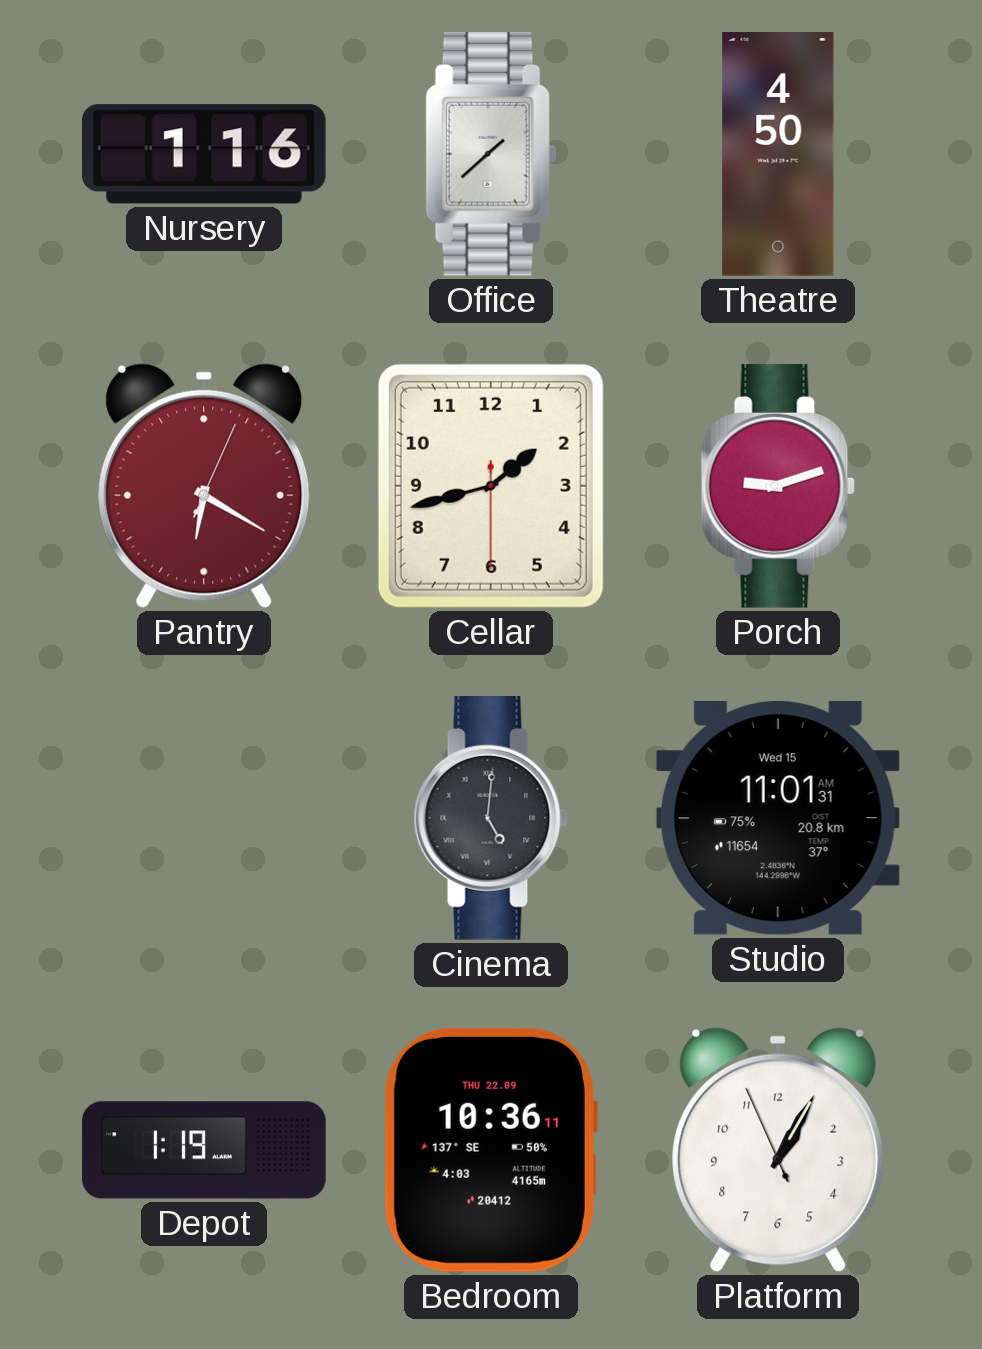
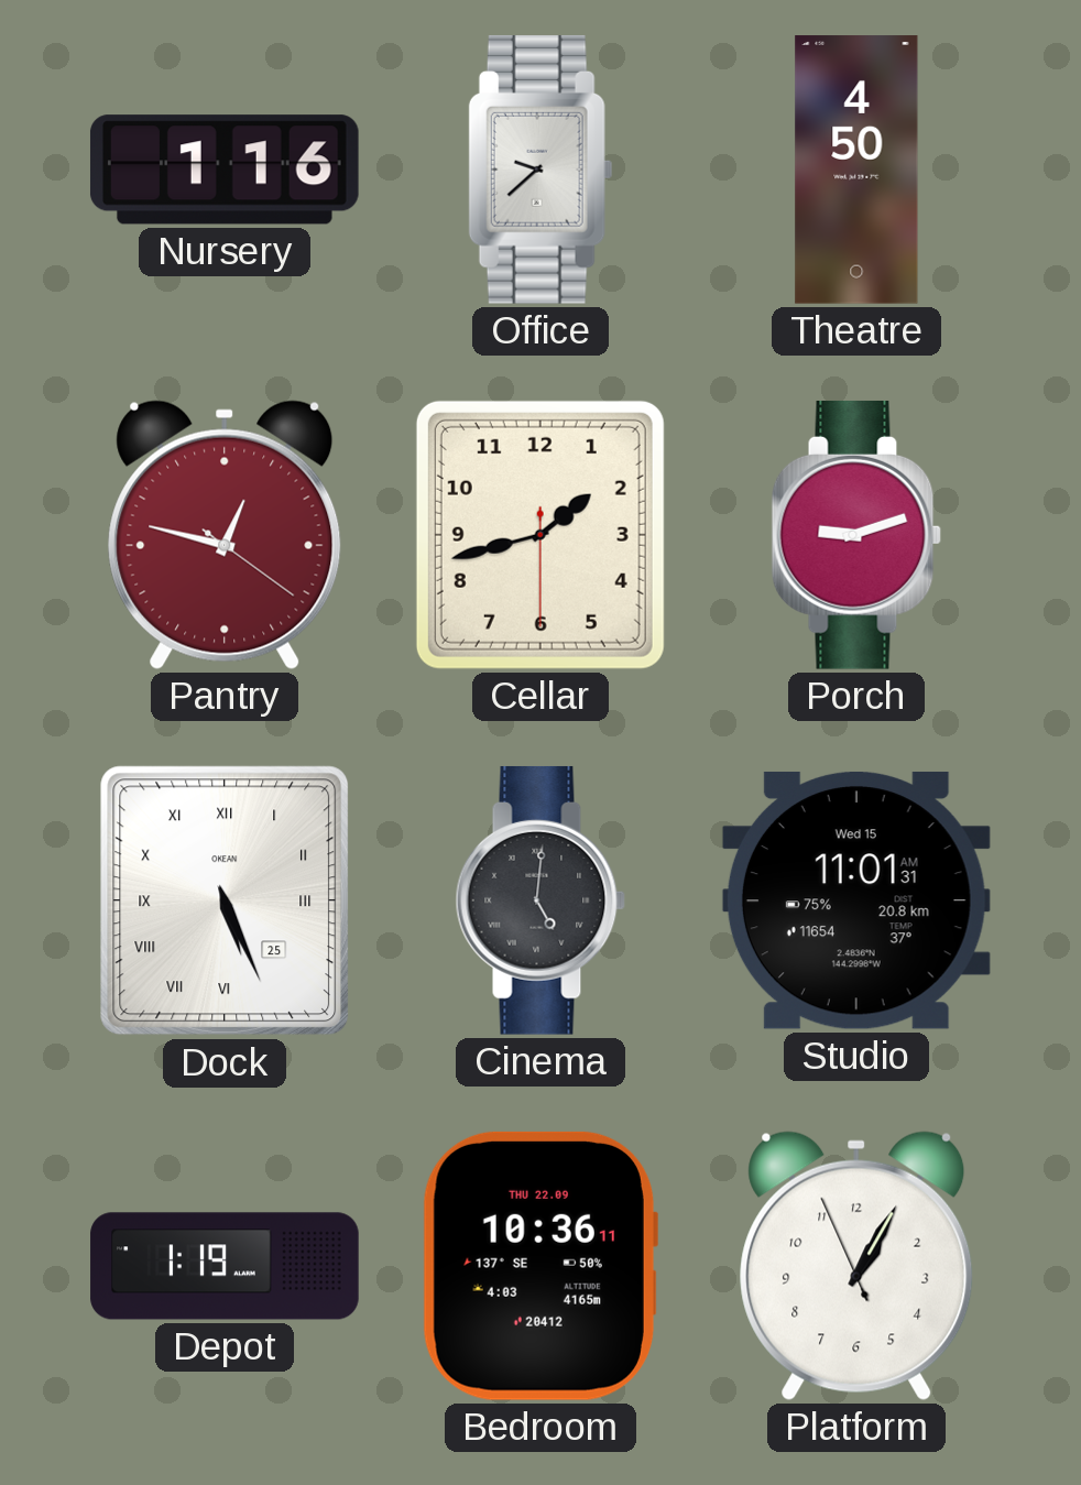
Office: 1:38 -> 9:38
Pantry: 6:20 -> 12:47
Dock: none -> 5:26
